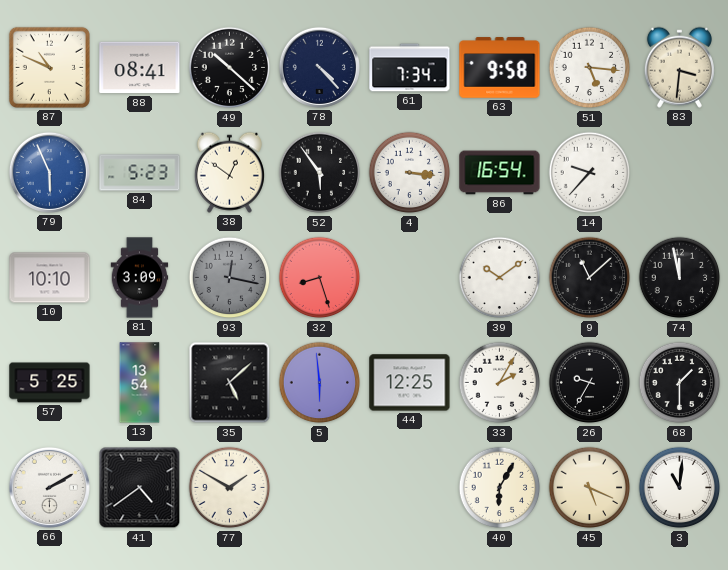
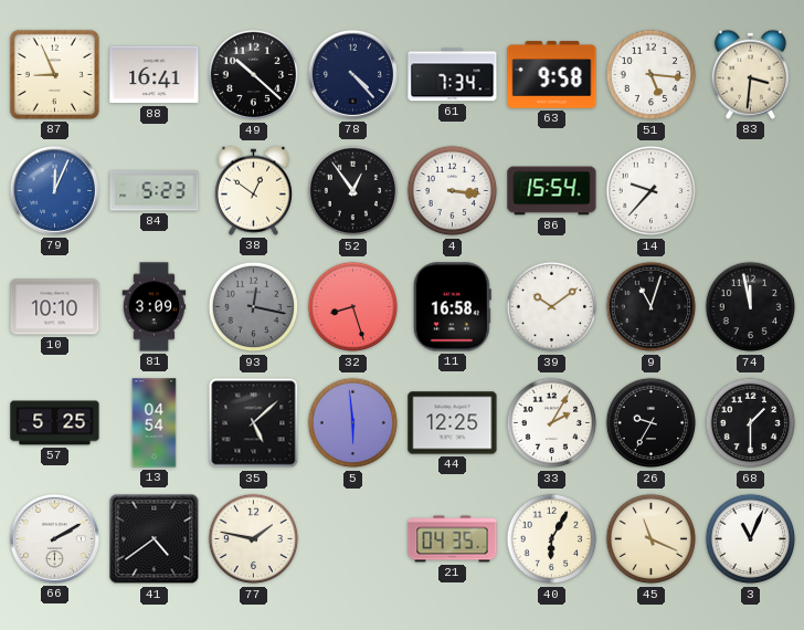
87: 10:49 -> 8:56
88: 08:41 -> 16:41
79: 5:56 -> 12:04
52: 5:54 -> 12:54
86: 16:54 -> 15:54
11: none -> 16:58
9: 11:08 -> 11:03
13: 13:54 -> 04:54
77: 1:50 -> 1:47
21: none -> 04:35
45: 5:19 -> 11:19
3: 11:01 -> 11:04
